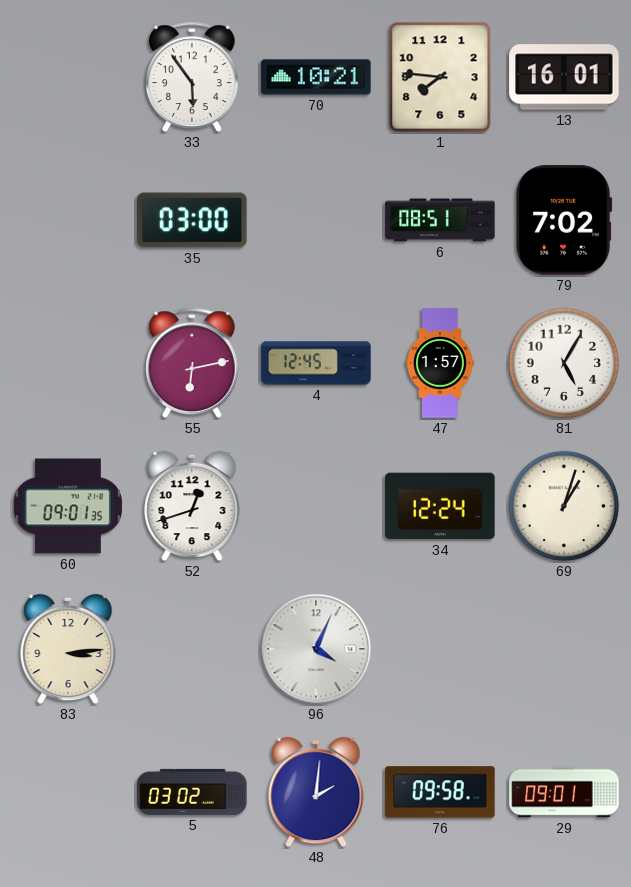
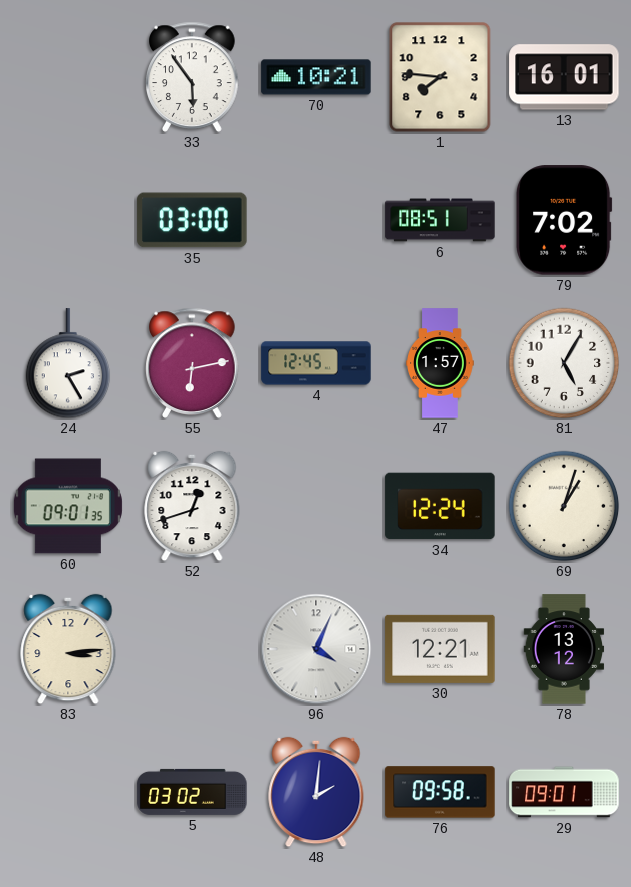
24: none -> 2:25
30: none -> 12:21
78: none -> 13:12
